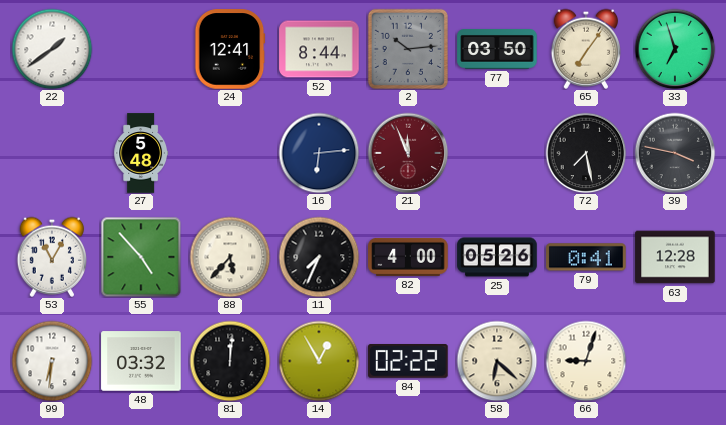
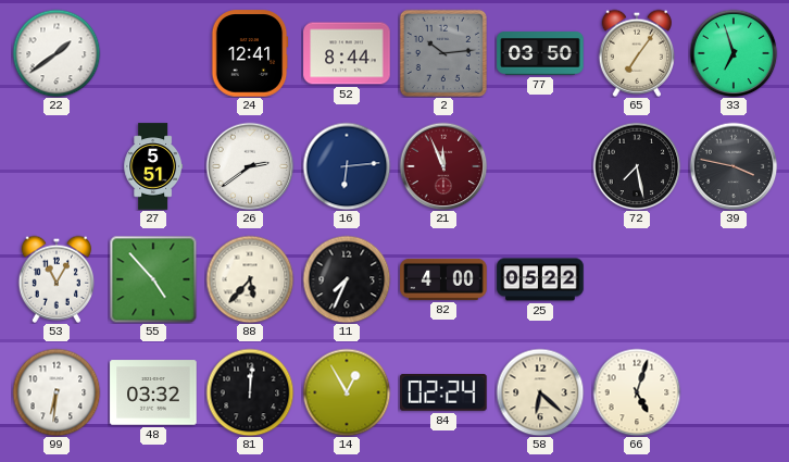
27: 5:48 -> 5:51
26: none -> 2:39
25: 05:26 -> 05:22
79: 0:41 -> none
63: 12:28 -> none
84: 02:22 -> 02:24
66: 9:03 -> 5:03
